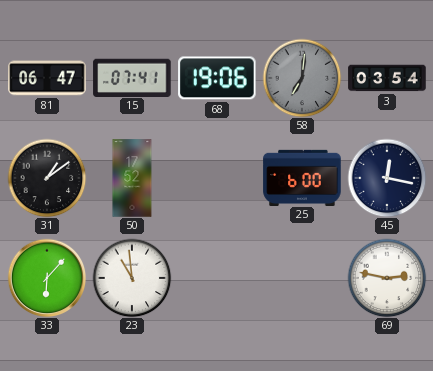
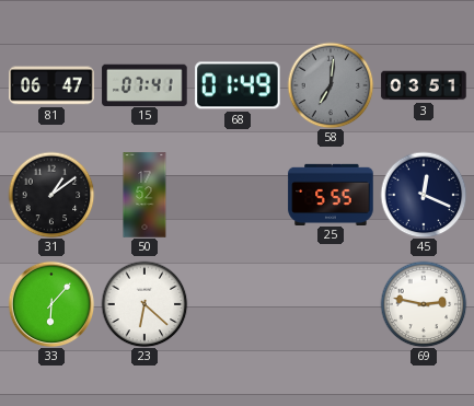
68: 19:06 -> 01:49
3: 03:54 -> 03:51
25: 6:00 -> 5:55
45: 12:17 -> 12:19
23: 10:59 -> 6:22
